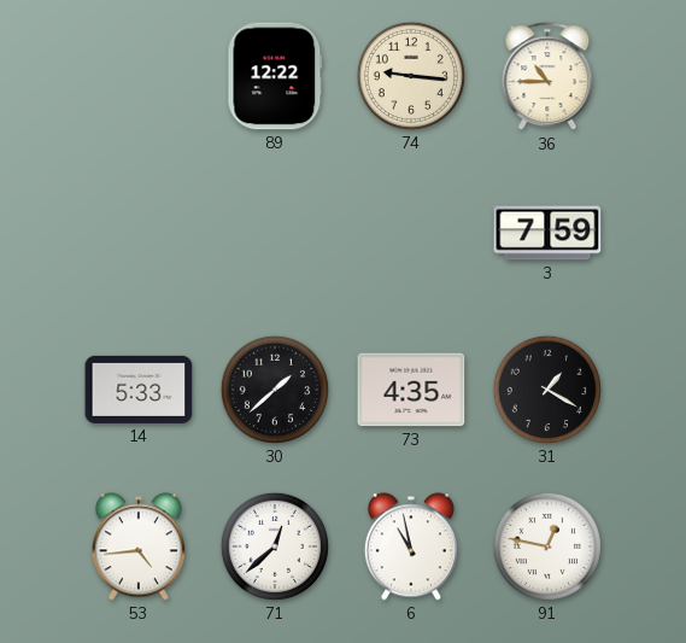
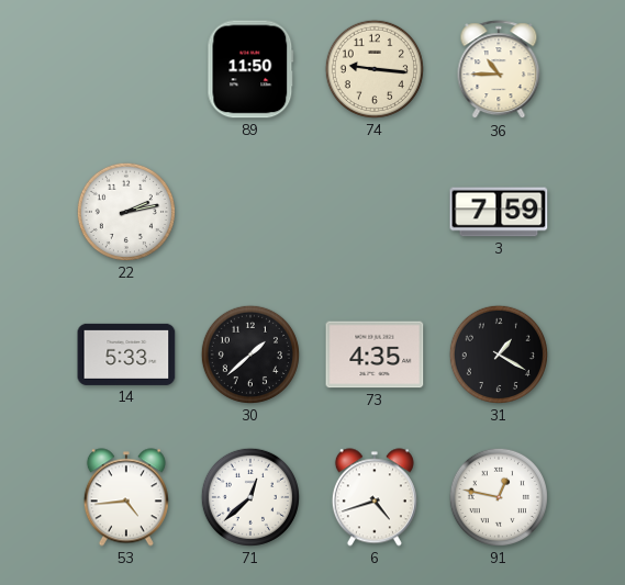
89: 12:22 -> 11:50
22: none -> 2:13
6: 10:58 -> 4:42
